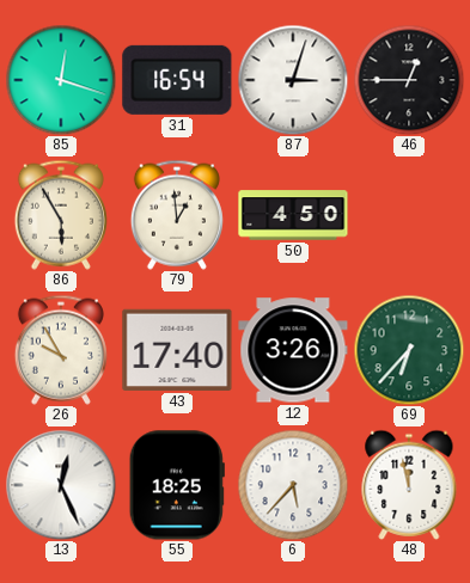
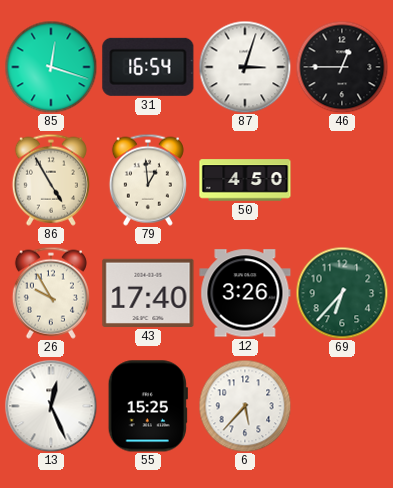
86: 5:55 -> 4:55
55: 18:25 -> 15:25
48: 11:58 -> none
